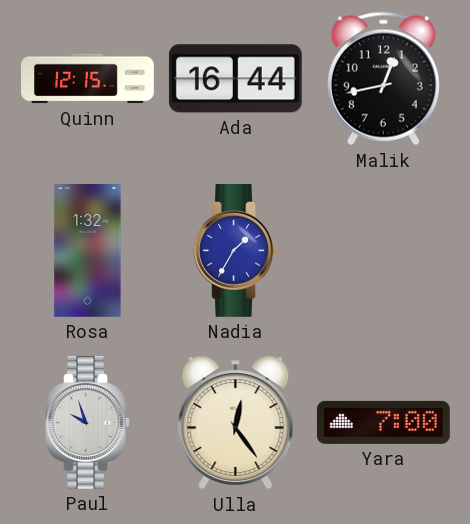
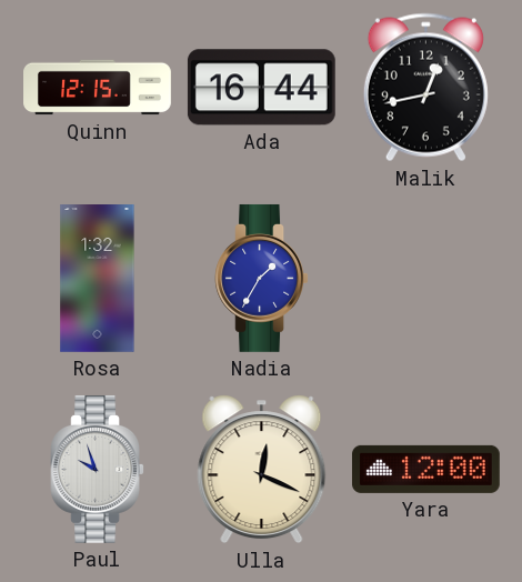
Ulla: 12:24 -> 12:19
Yara: 7:00 -> 12:00
